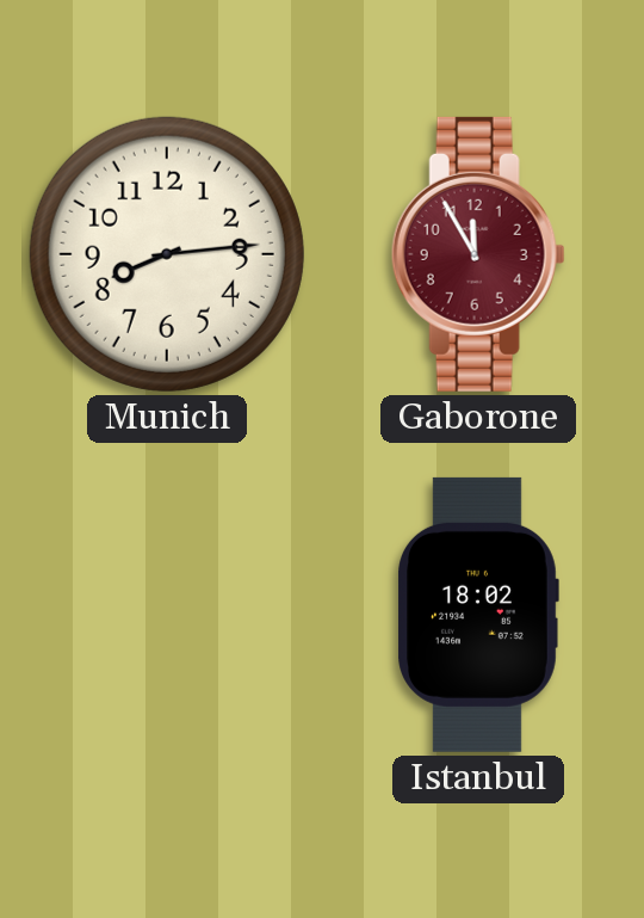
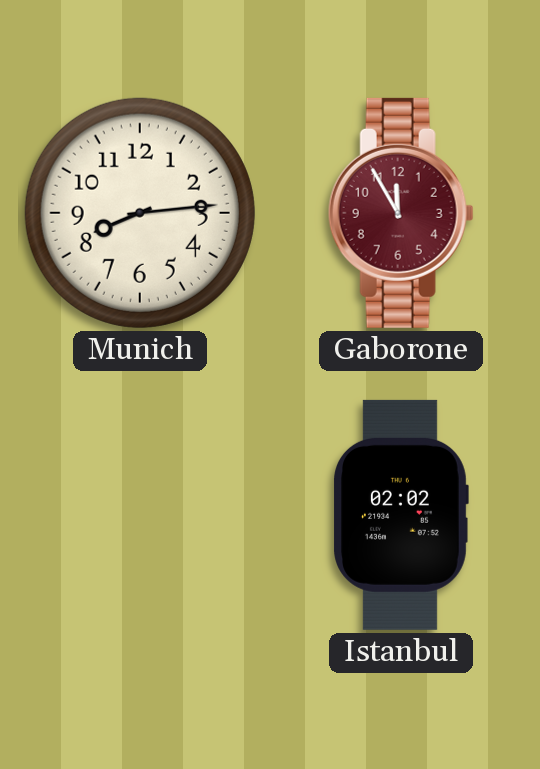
Istanbul: 18:02 -> 02:02
